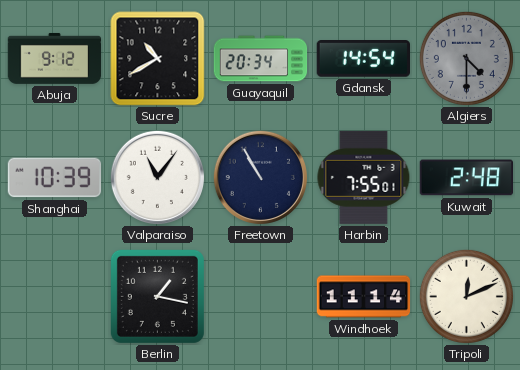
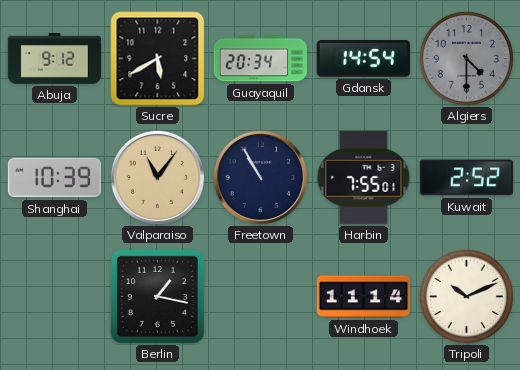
Sucre: 10:40 -> 5:40
Valparaiso dial: white -> champagne
Kuwait: 2:48 -> 2:52
Tripoli: 12:11 -> 10:11
